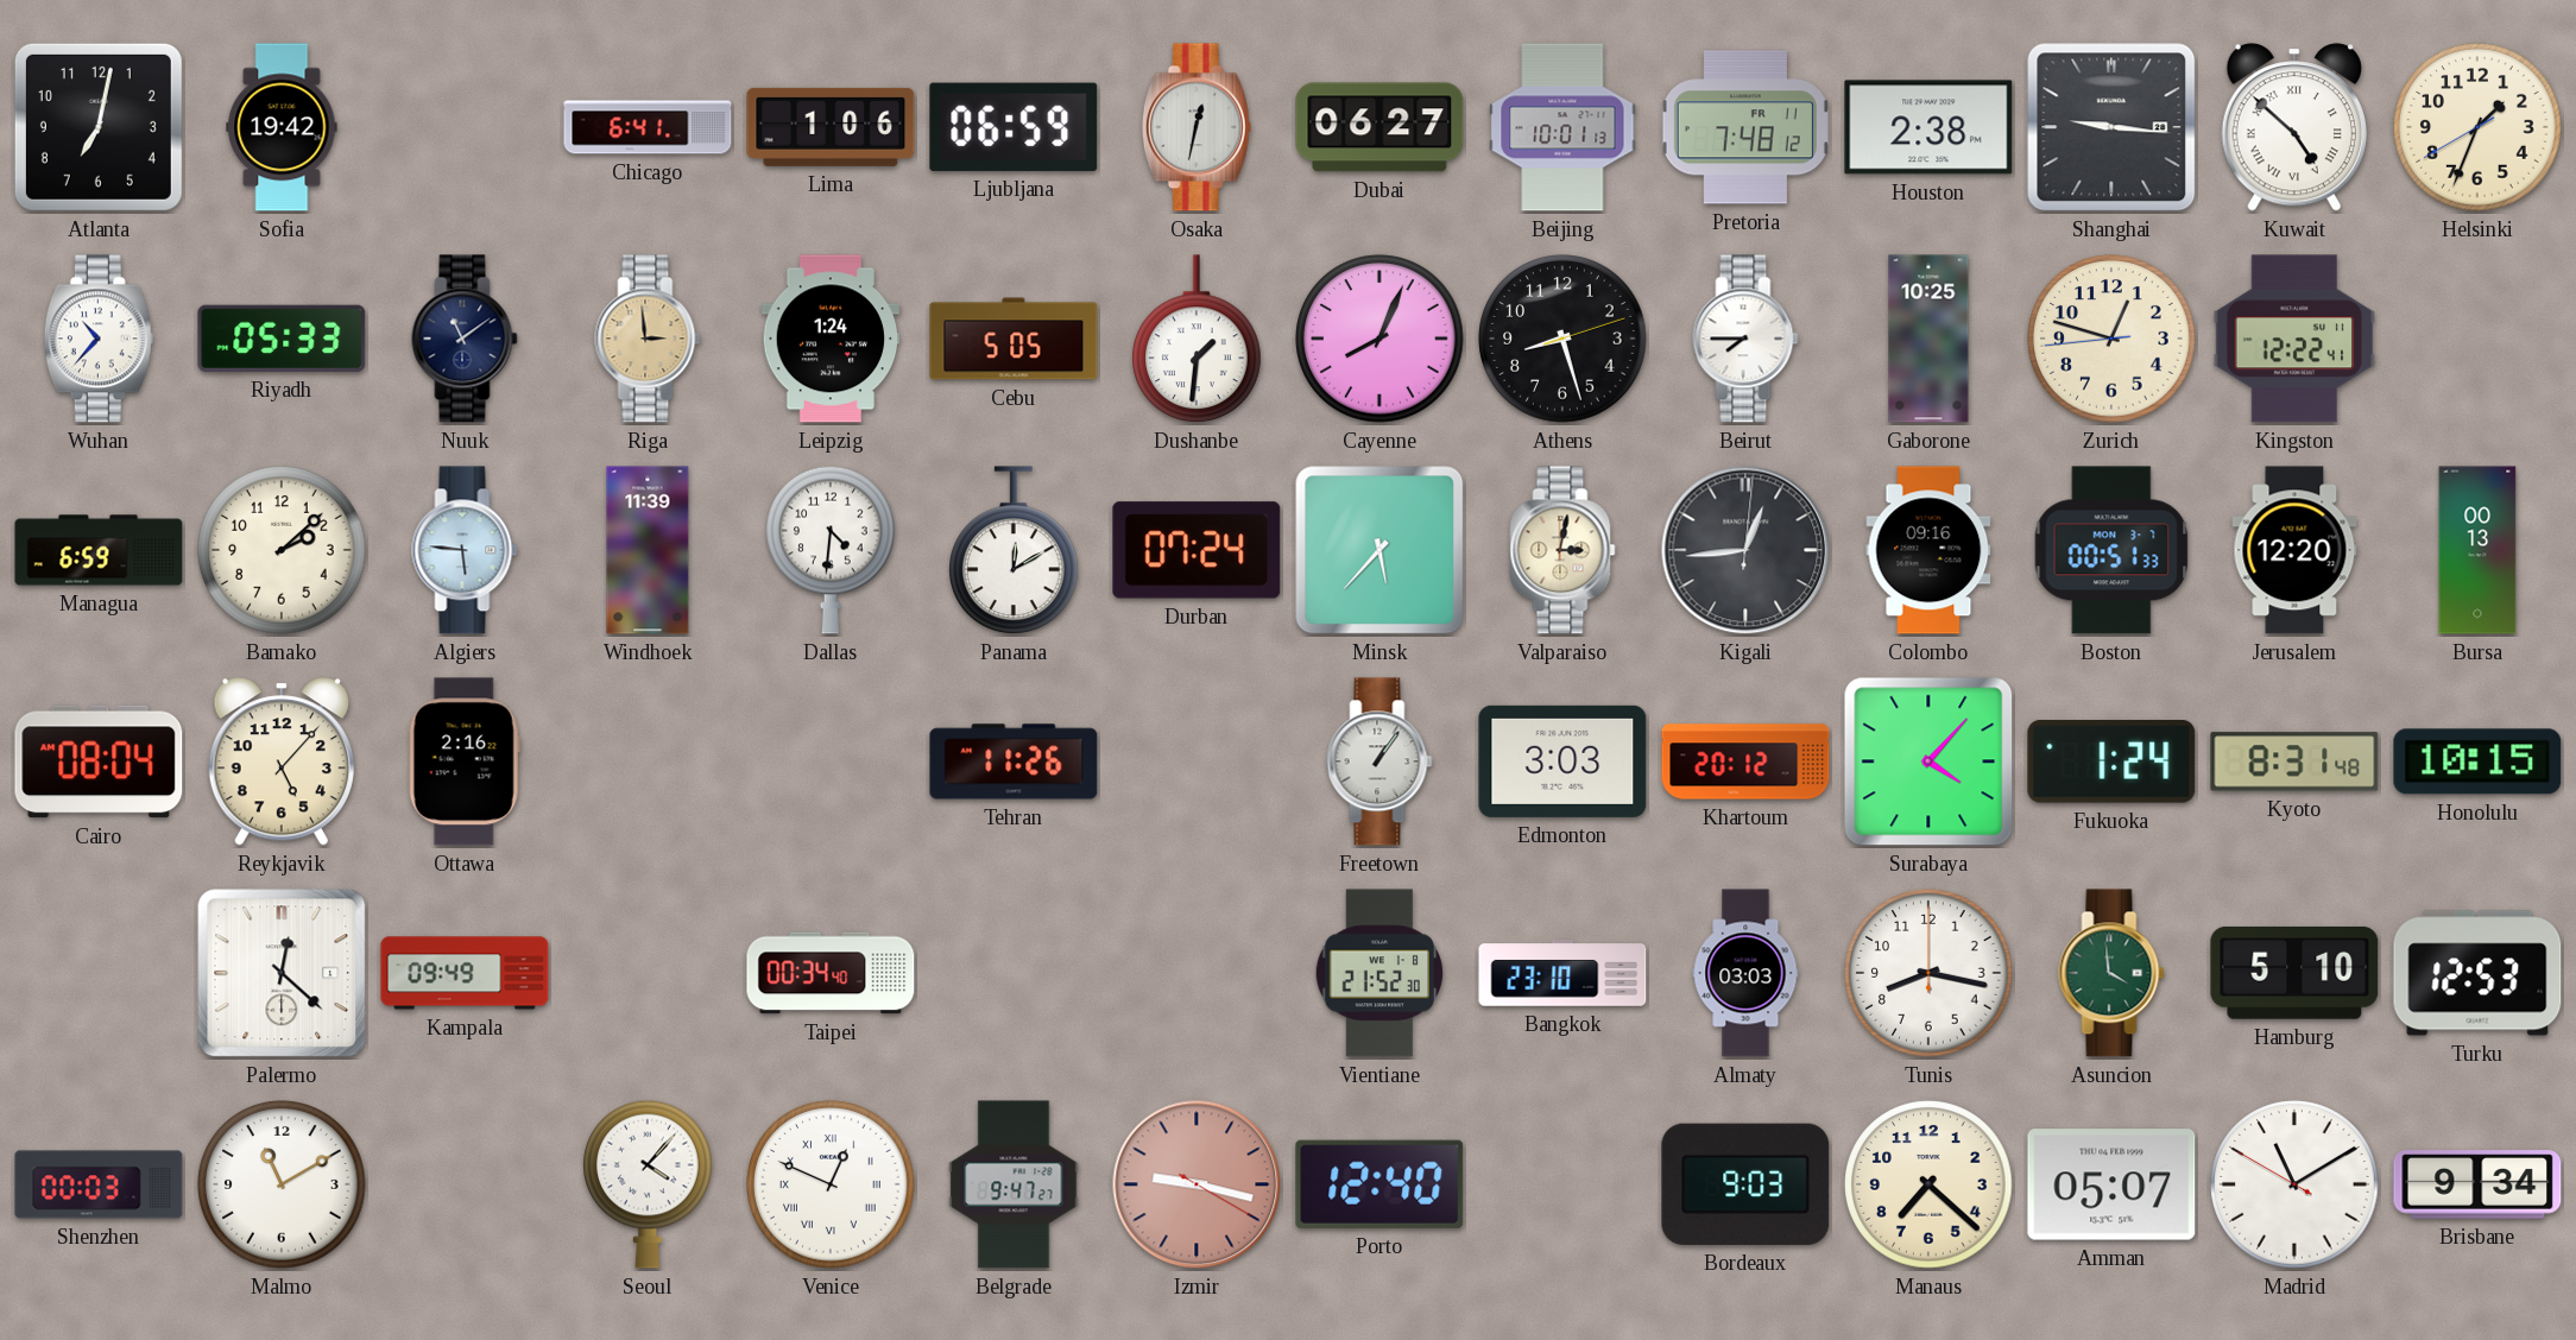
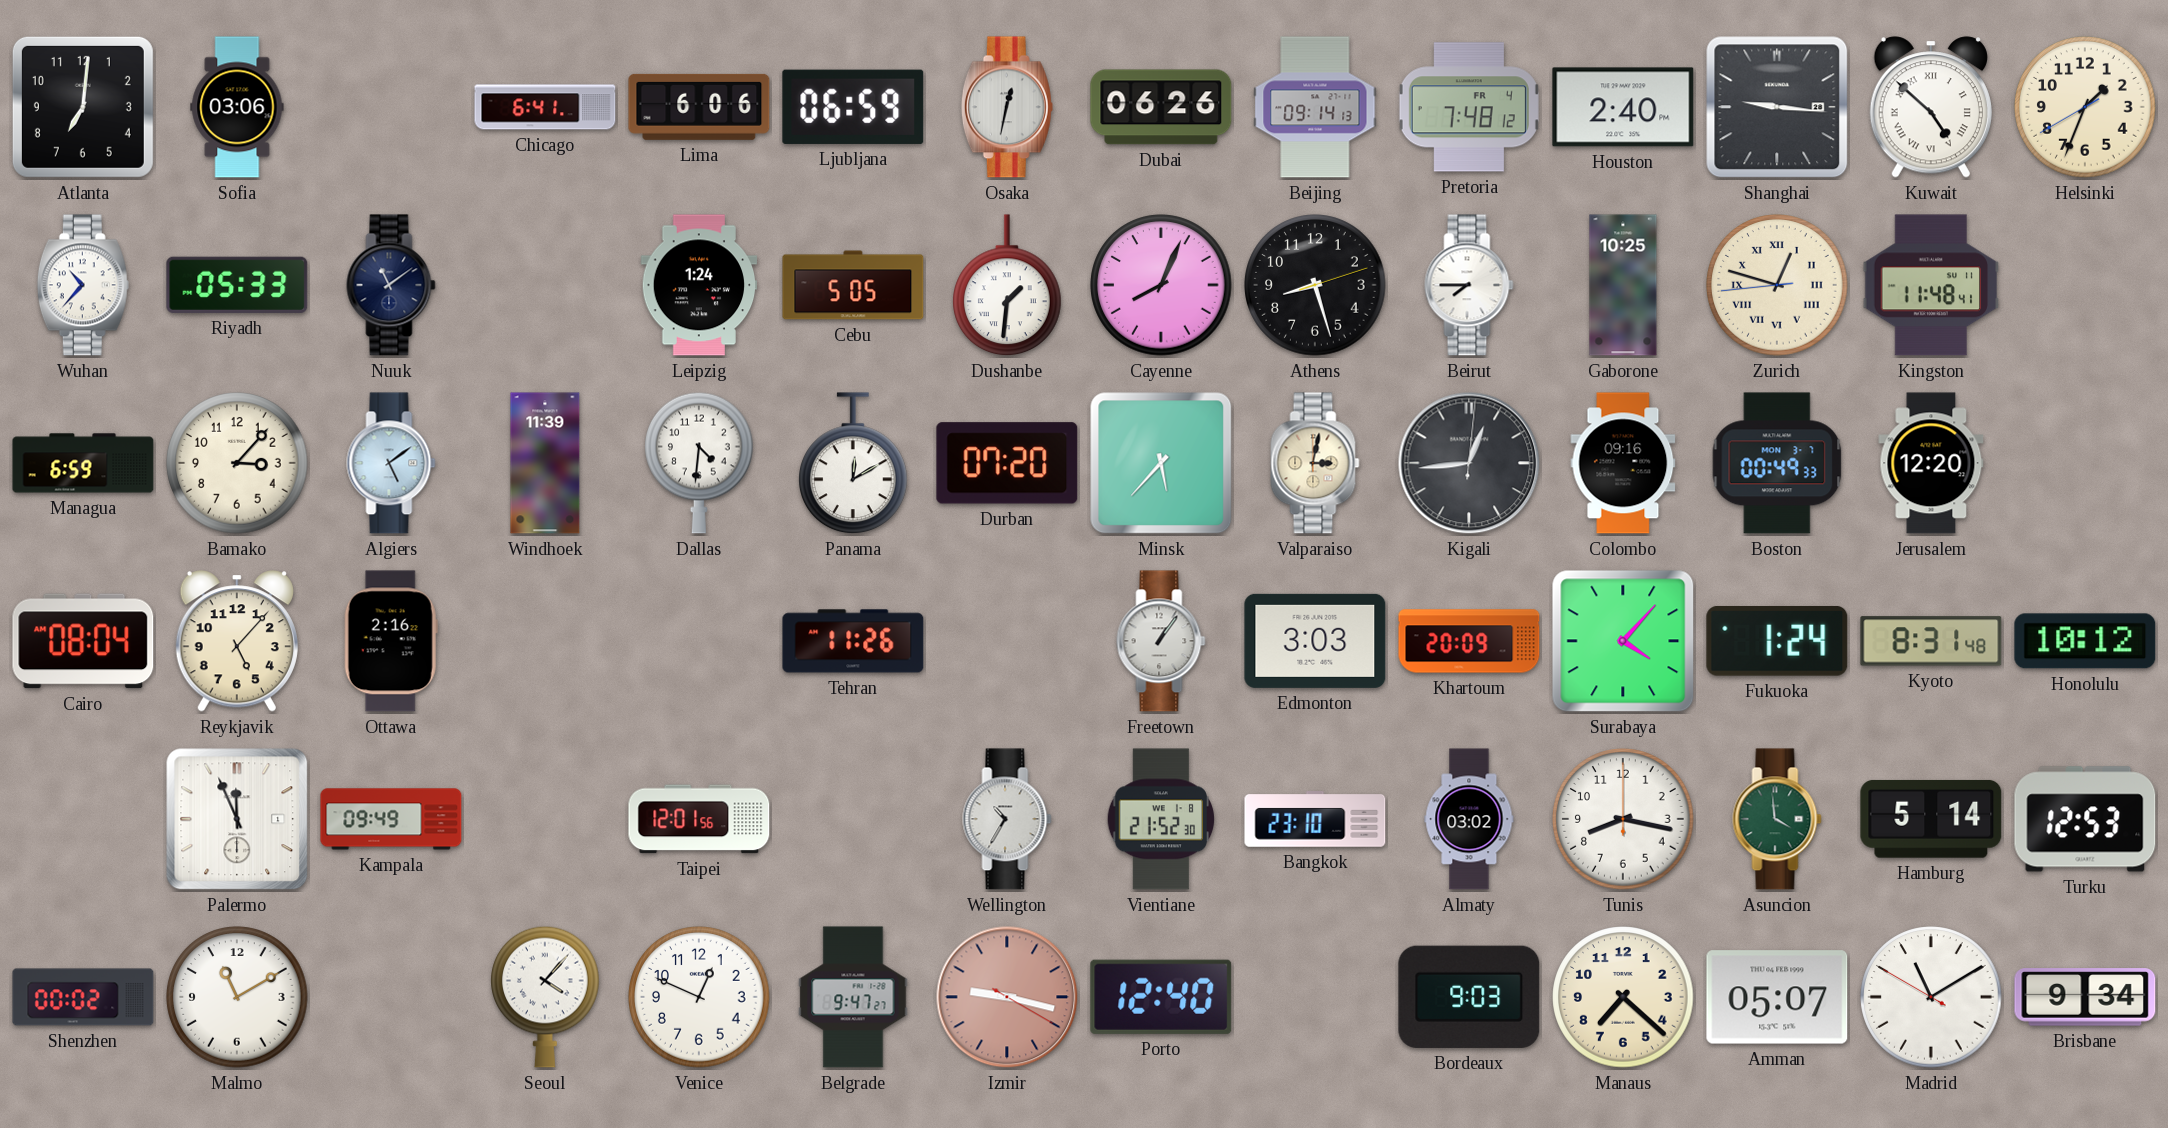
Atlanta: 7:02 -> 7:01
Sofia: 19:42 -> 03:06
Lima: 1:06 -> 6:06
Dubai: 06:27 -> 06:26
Beijing: 10:01 -> 09:14
Pretoria date: FR 11 -> FR 4
Houston: 2:38 -> 2:40
Riga: 2:59 -> none
Zurich numerals: Arabic -> Roman
Kingston: 12:22 -> 11:48
Bamako: 2:08 -> 3:07
Algiers: 5:46 -> 5:09
Durban: 07:24 -> 07:20
Boston: 00:51 -> 00:49
Bursa: 00:13 -> none
Khartoum: 20:12 -> 20:09
Honolulu: 10:15 -> 10:12
Palermo: 12:22 -> 11:56
Taipei: 00:34 -> 12:01
Wellington: none -> 10:35
Almaty: 03:03 -> 03:02
Hamburg: 5:10 -> 5:14
Shenzhen: 00:03 -> 00:02
Venice numerals: Roman -> Arabic
